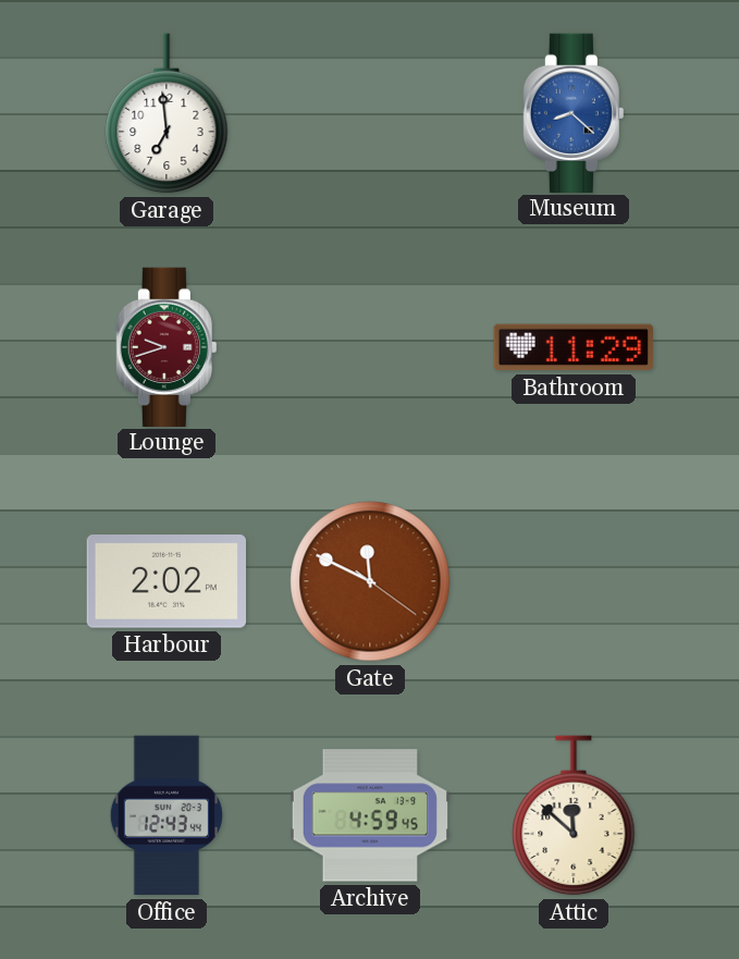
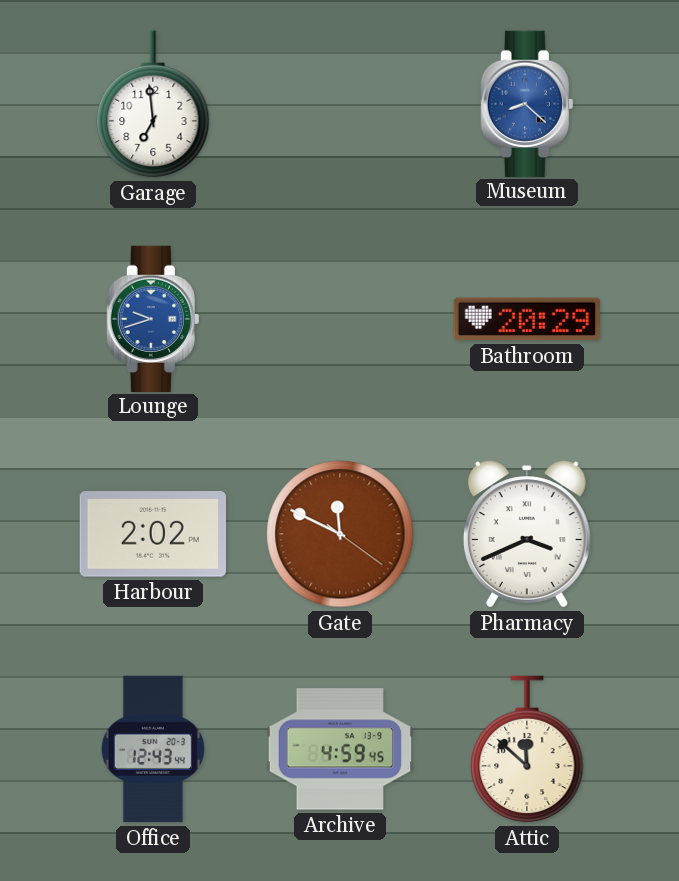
Lounge dial: burgundy -> blue
Bathroom: 11:29 -> 20:29
Pharmacy: none -> 3:41
